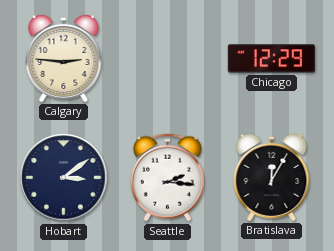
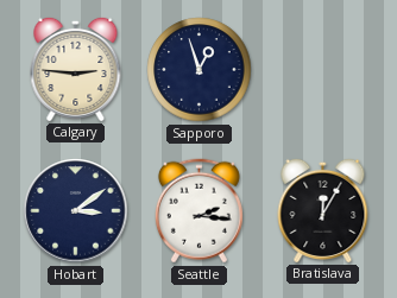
Sapporo: none -> 12:57
Chicago: 12:29 -> none
